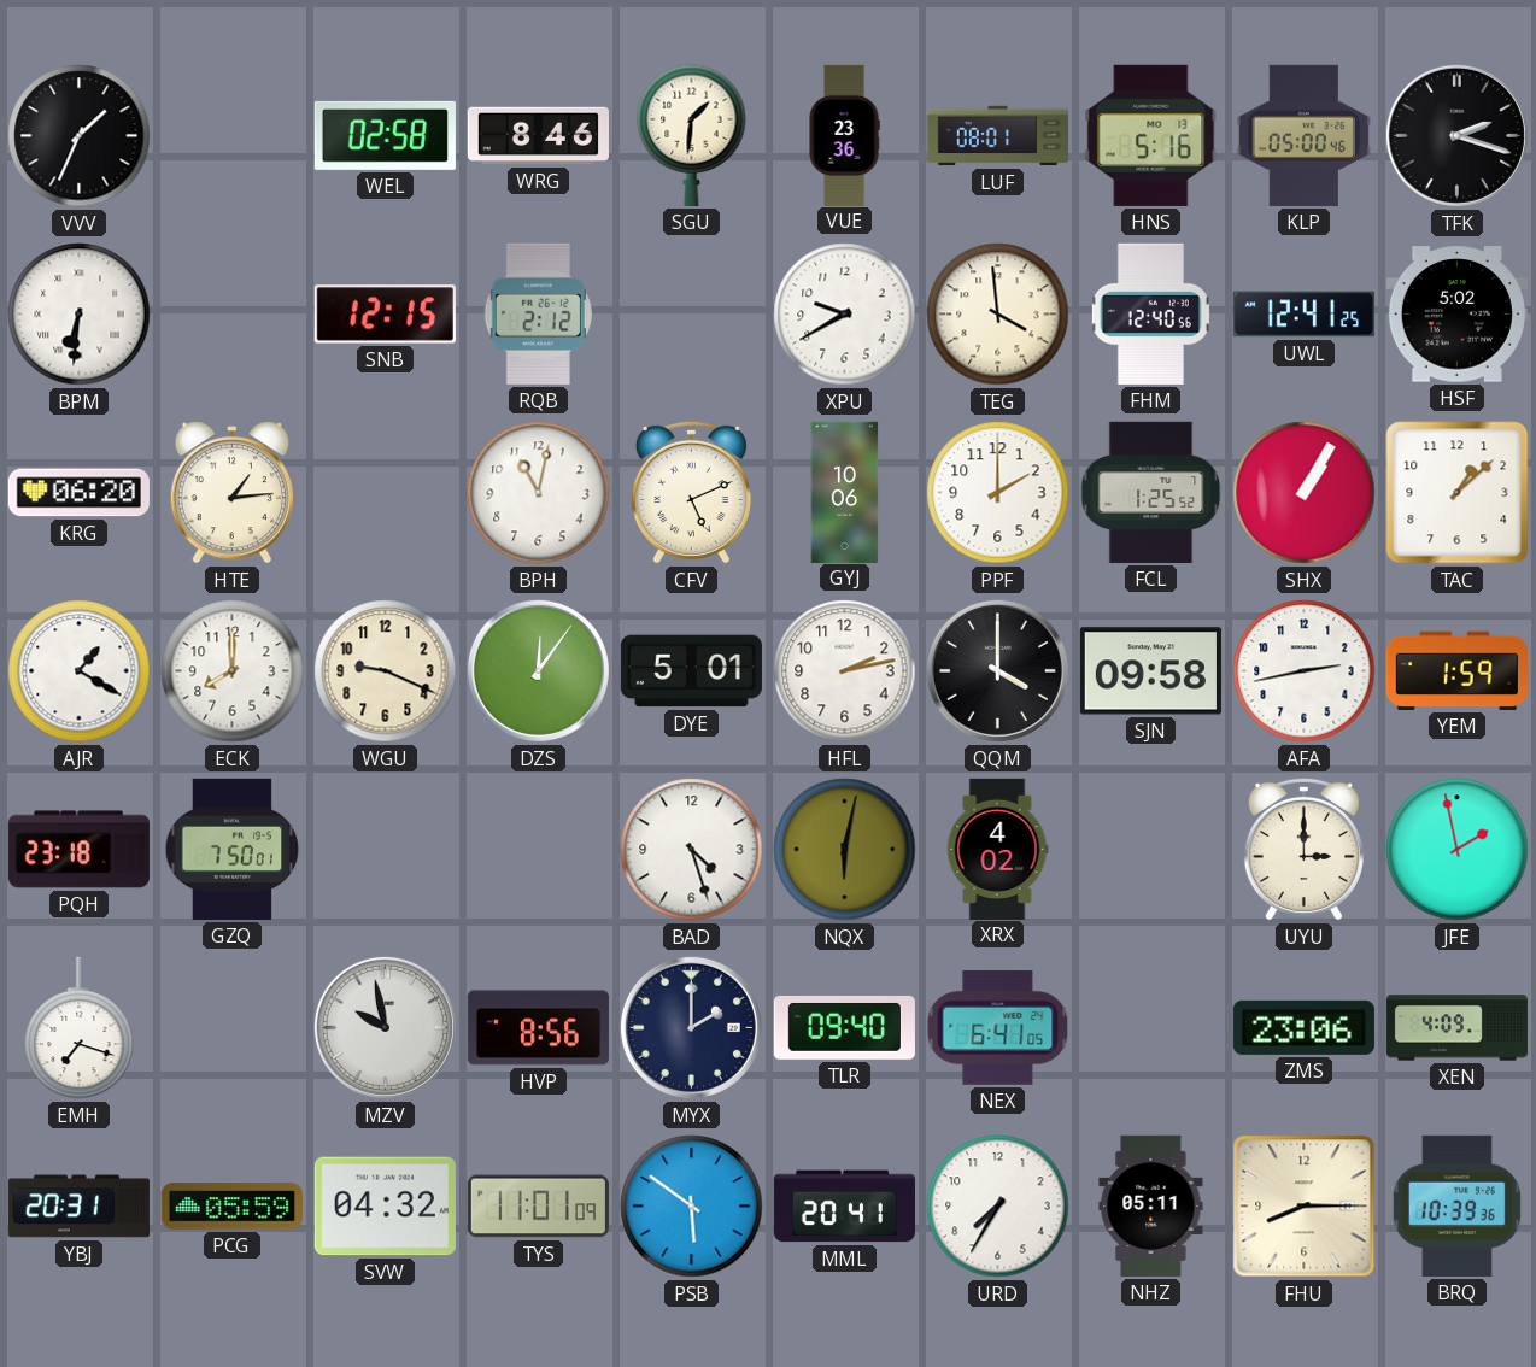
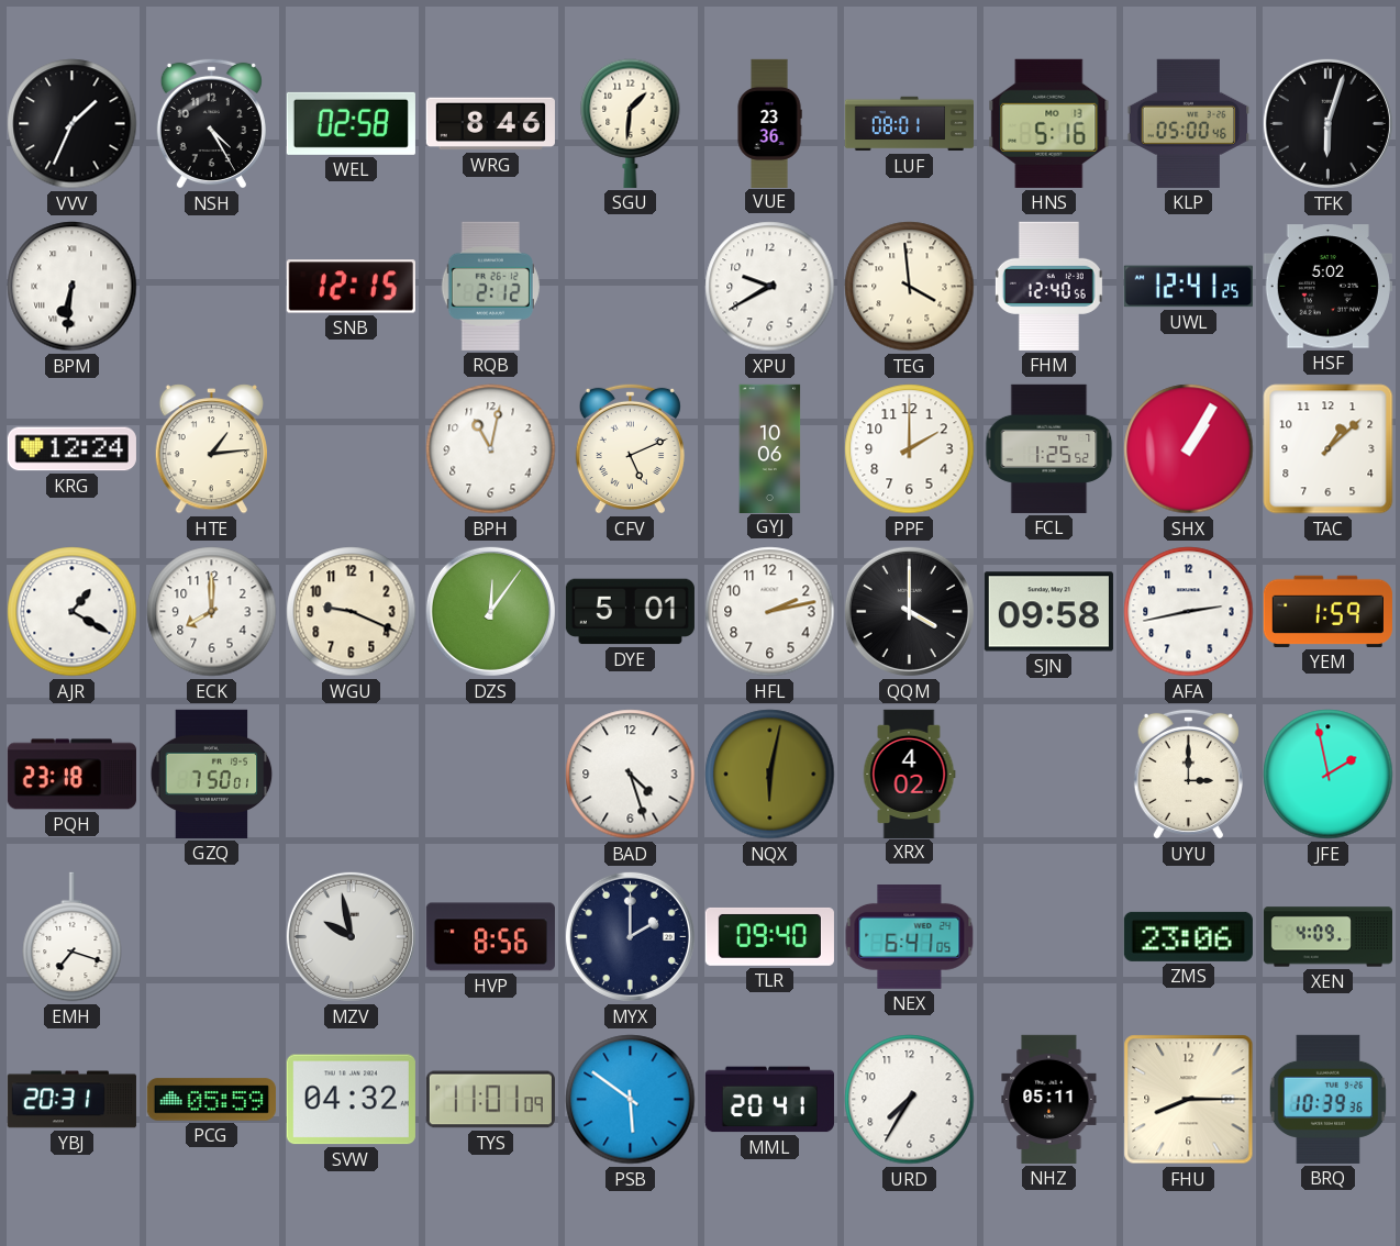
NSH: none -> 4:25
TFK: 2:18 -> 6:03
KRG: 06:20 -> 12:24
